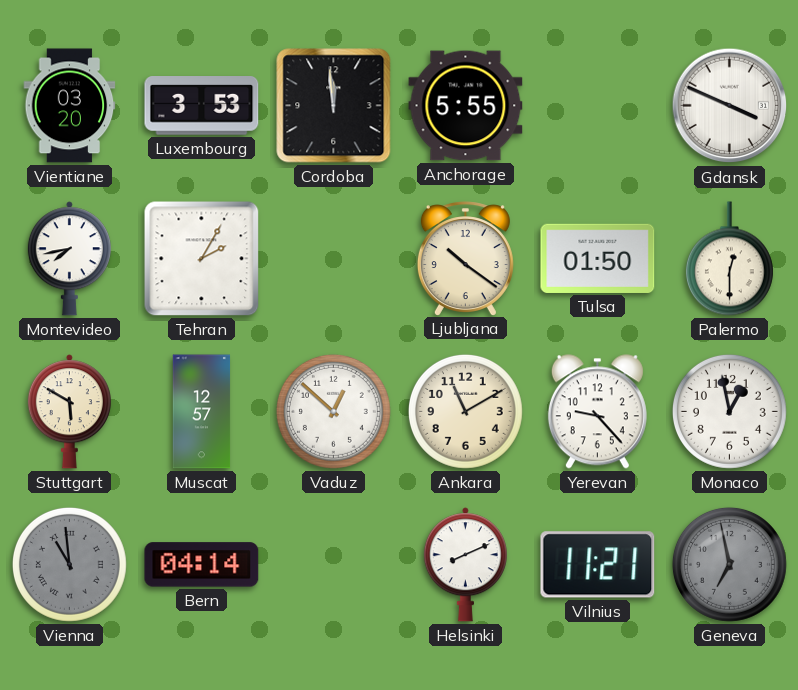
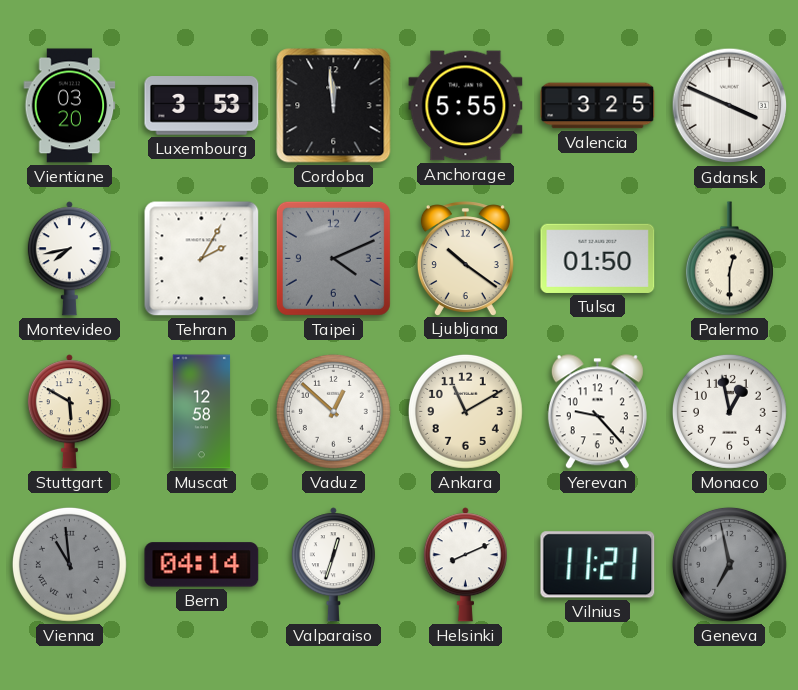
Valencia: none -> 3:25
Taipei: none -> 4:11
Muscat: 12:57 -> 12:58
Valparaiso: none -> 12:33
